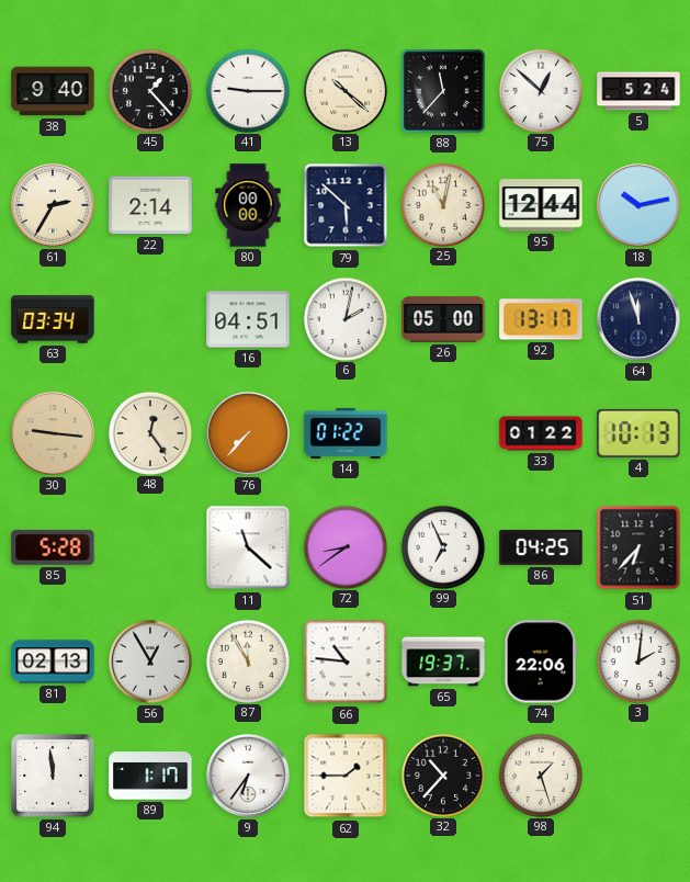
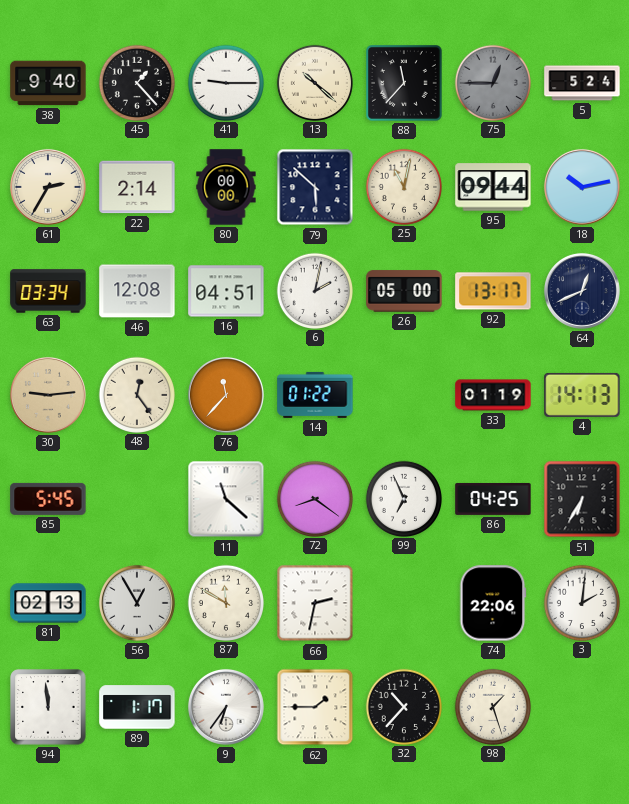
75: 12:52 -> 12:45
75 dial: white -> grey
95: 12:44 -> 09:44
46: none -> 12:08
64: 11:57 -> 12:41
30: 9:16 -> 9:14
76: 7:37 -> 11:37
33: 01:22 -> 01:19
4: 10:13 -> 14:13
85: 5:28 -> 5:45
72: 8:39 -> 8:21
51: 6:37 -> 6:35
87: 11:55 -> 11:50
66: 10:46 -> 2:32
65: 19:37 -> none
